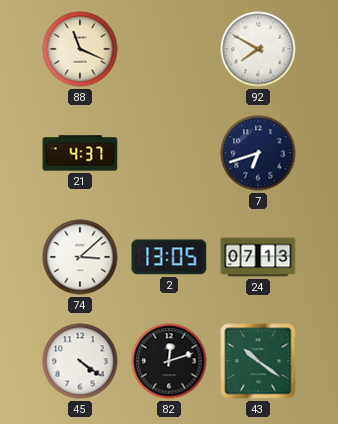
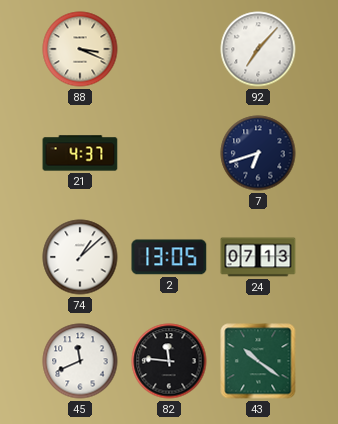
88: 11:19 -> 3:19
92: 7:50 -> 7:07
74: 3:08 -> 1:08
45: 4:21 -> 11:41
82: 12:12 -> 11:46
